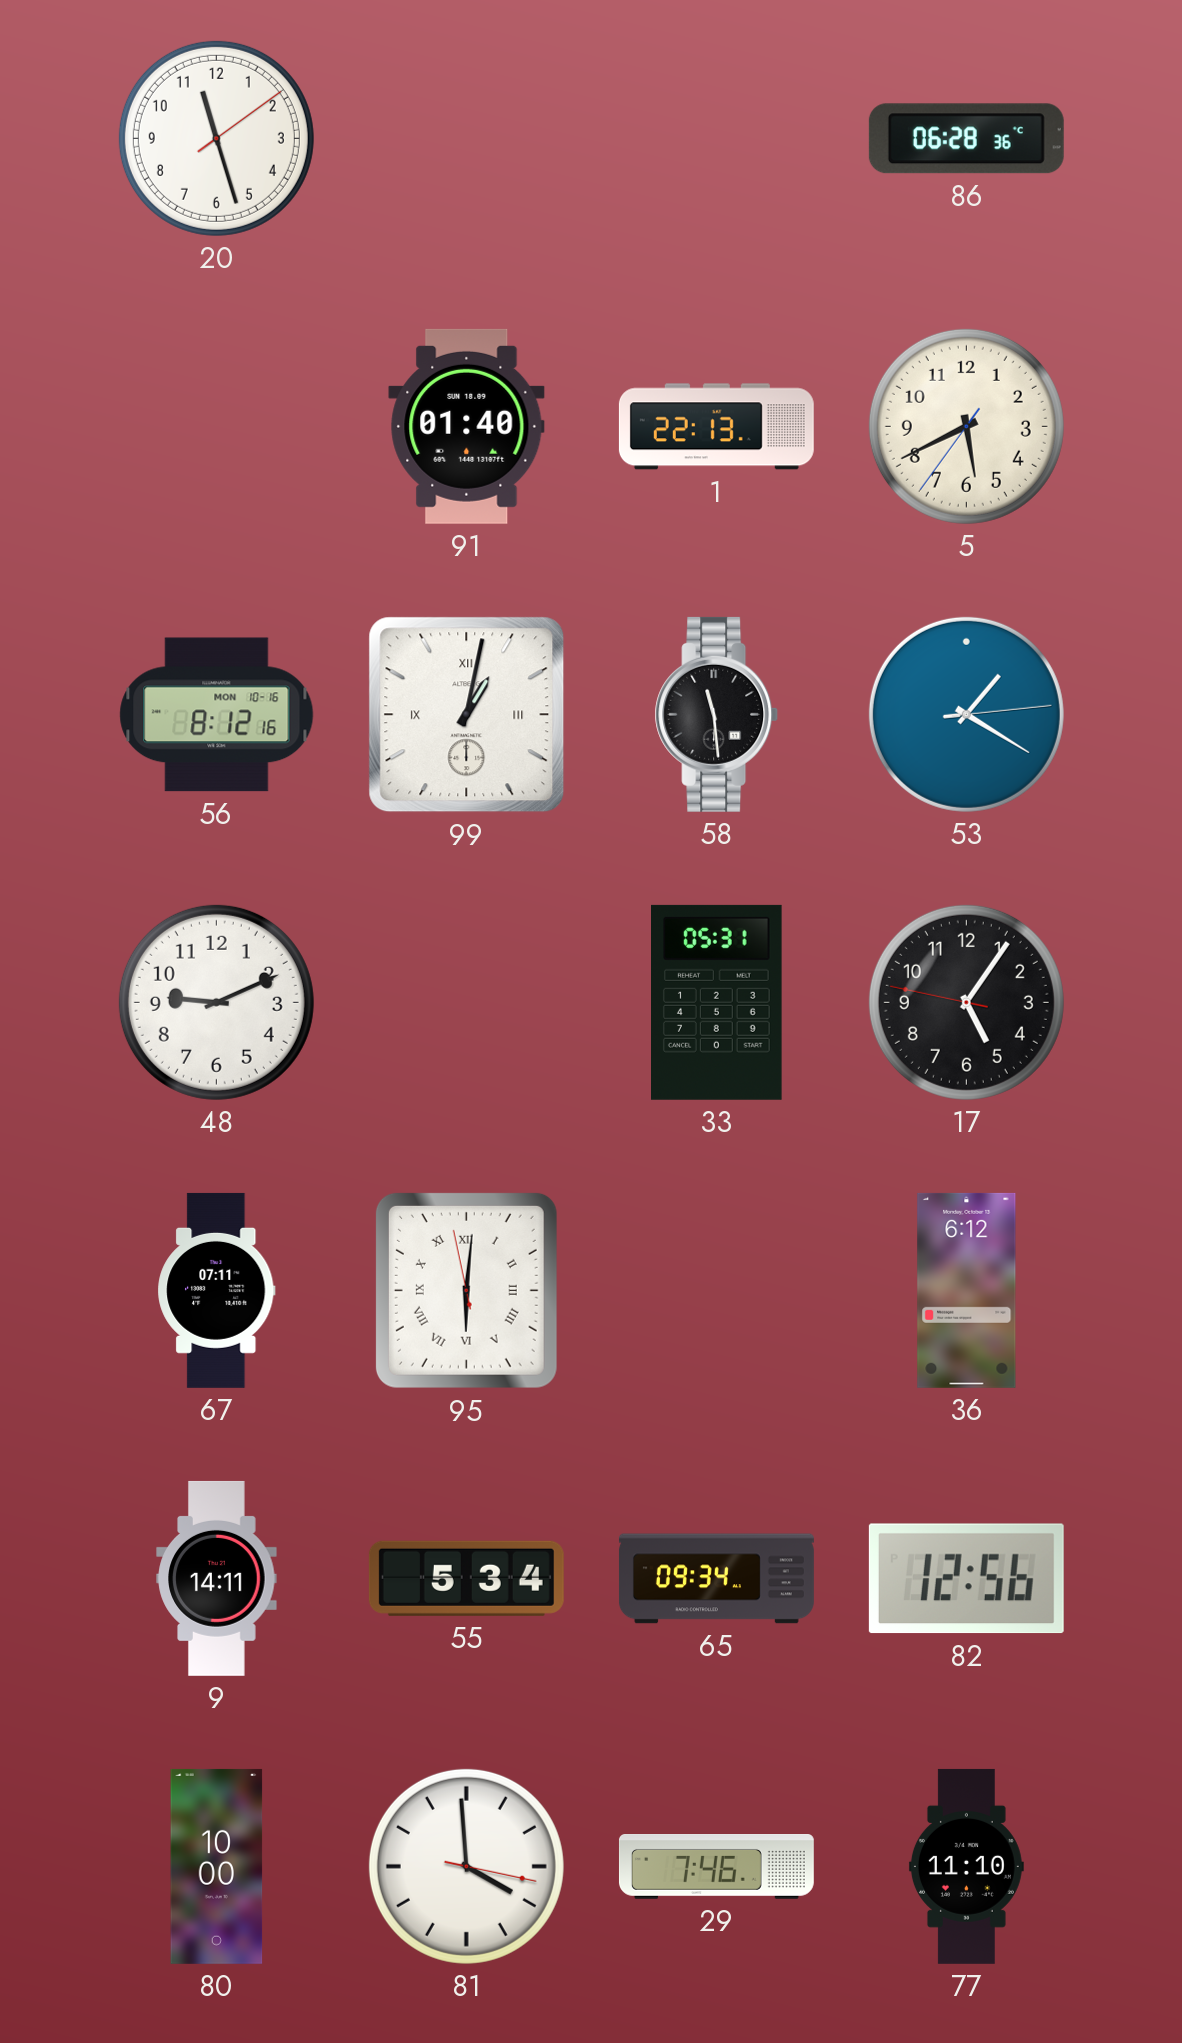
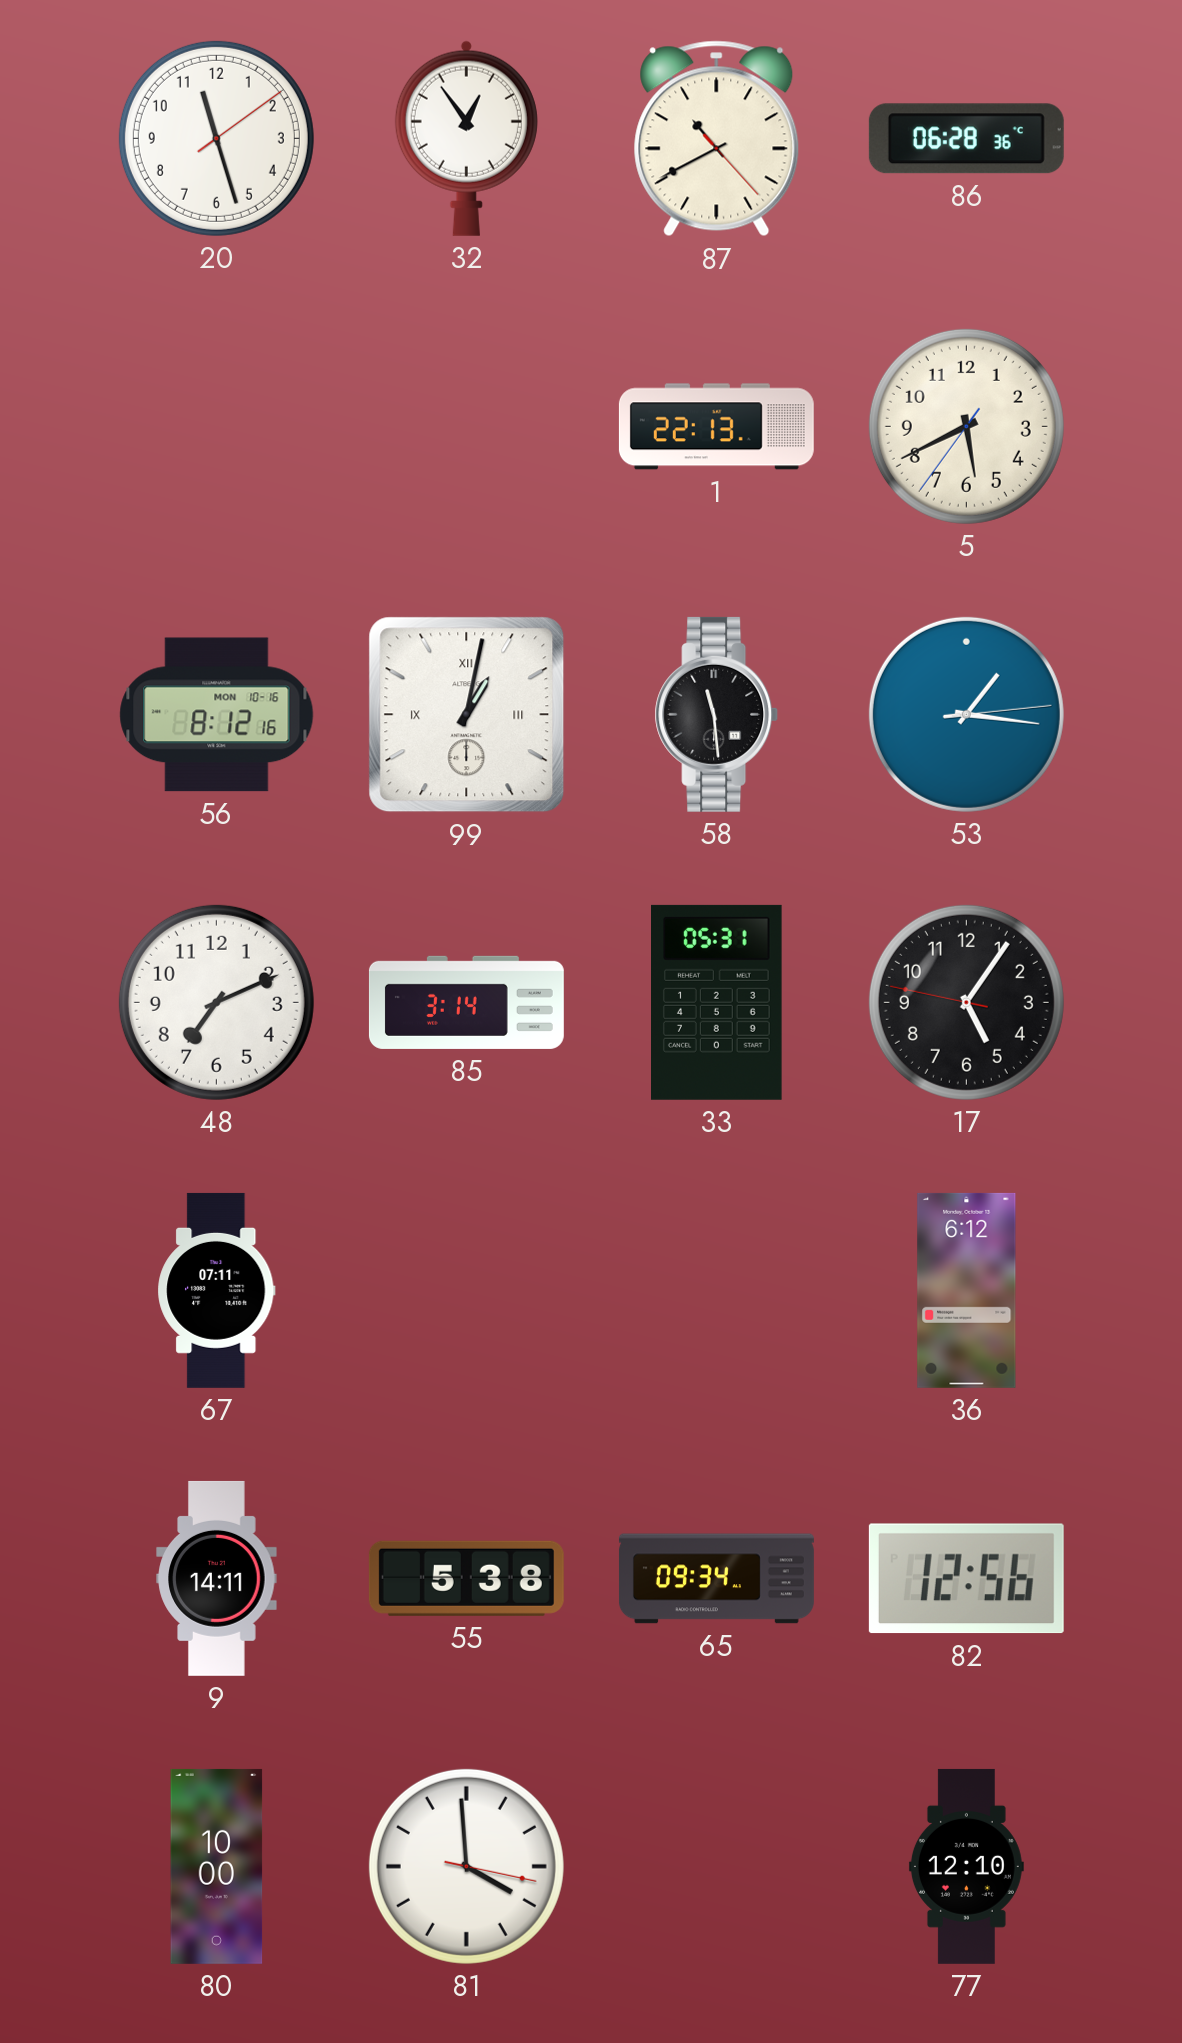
32: none -> 12:54
87: none -> 10:40
91: 01:40 -> none
53: 1:20 -> 1:16
48: 9:11 -> 7:11
85: none -> 3:14
95: 6:00 -> none
55: 5:34 -> 5:38
29: 7:46 -> none
77: 11:10 -> 12:10
